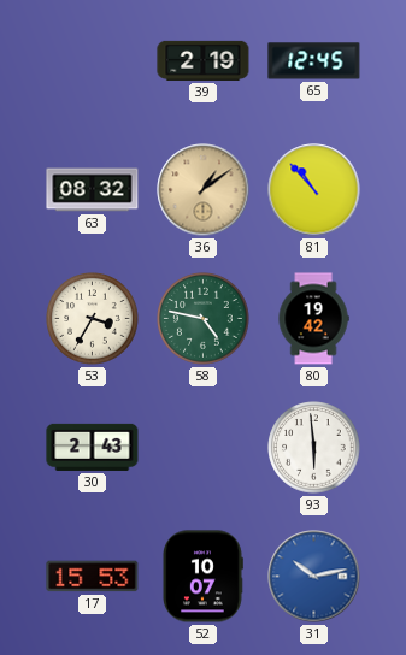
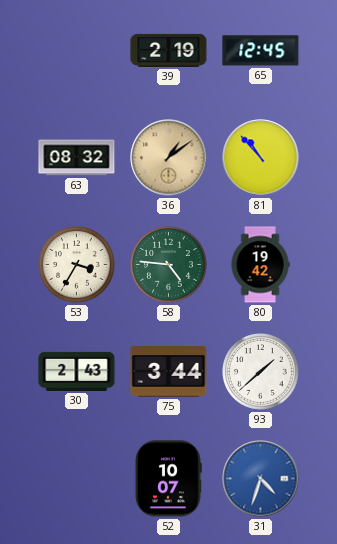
58: 4:47 -> 4:46
75: none -> 3:44
93: 5:59 -> 1:38
17: 15:53 -> none
31: 10:13 -> 4:33
